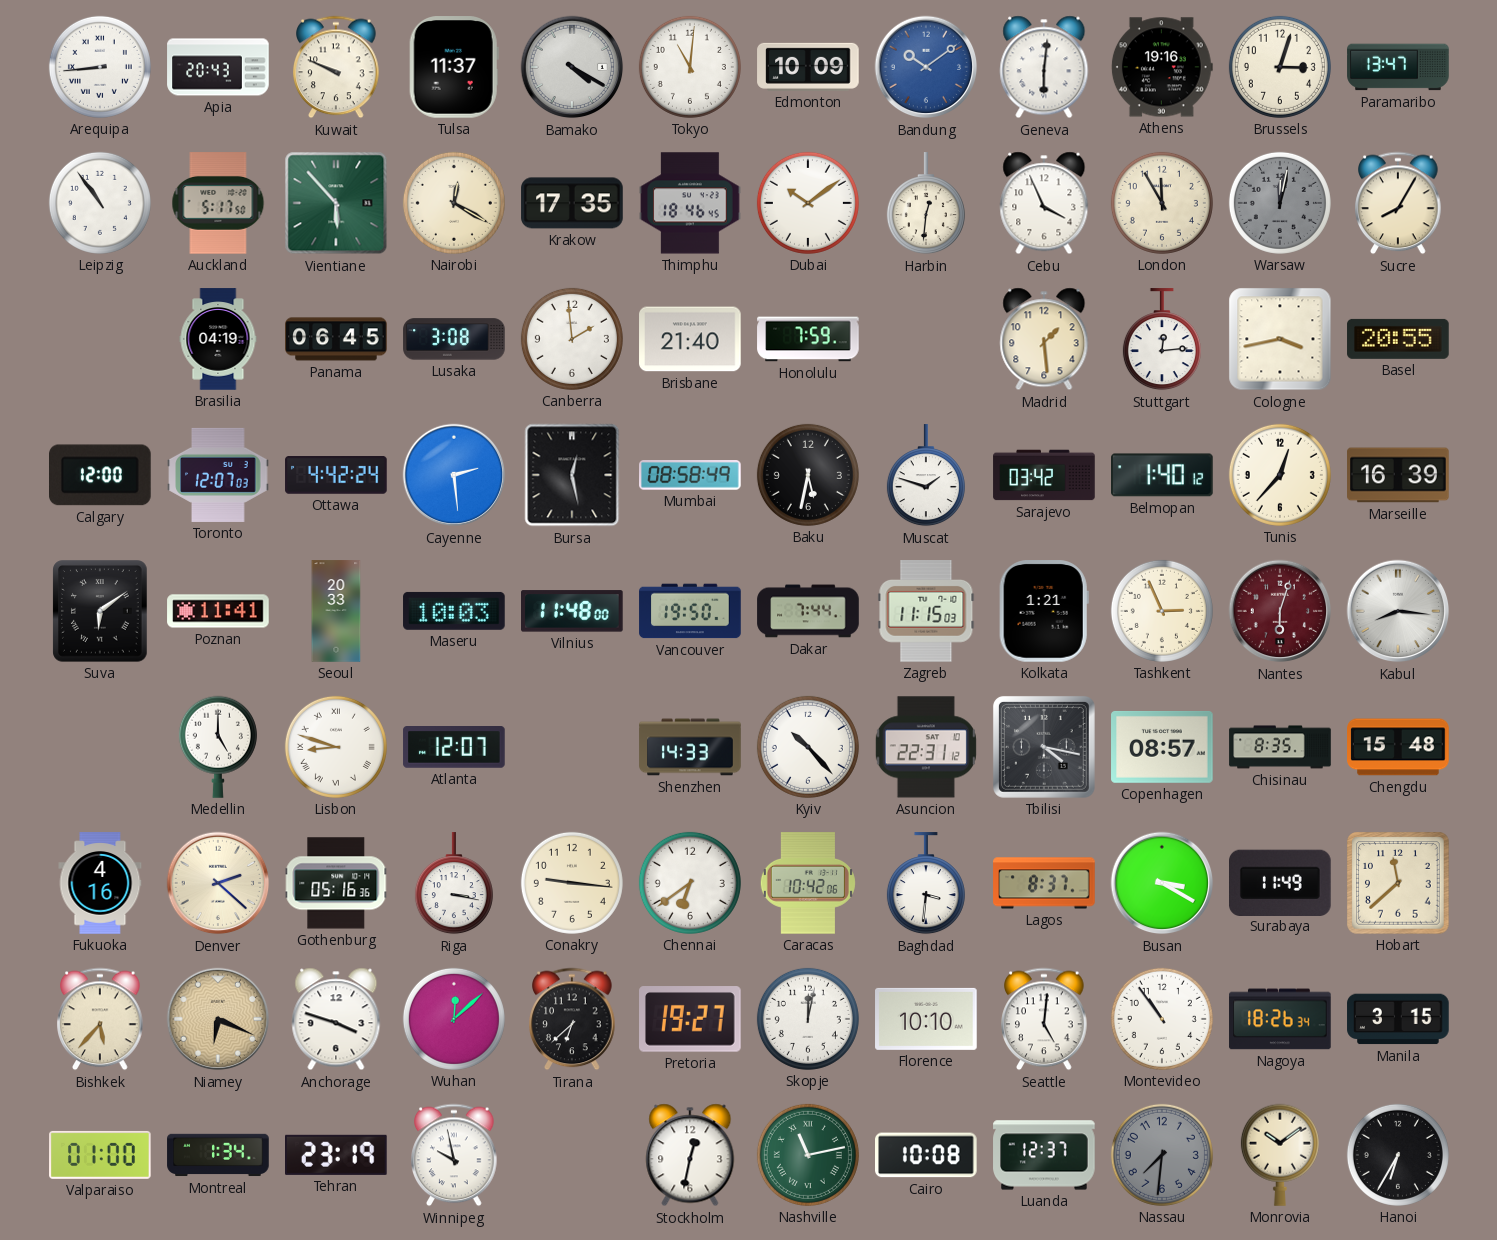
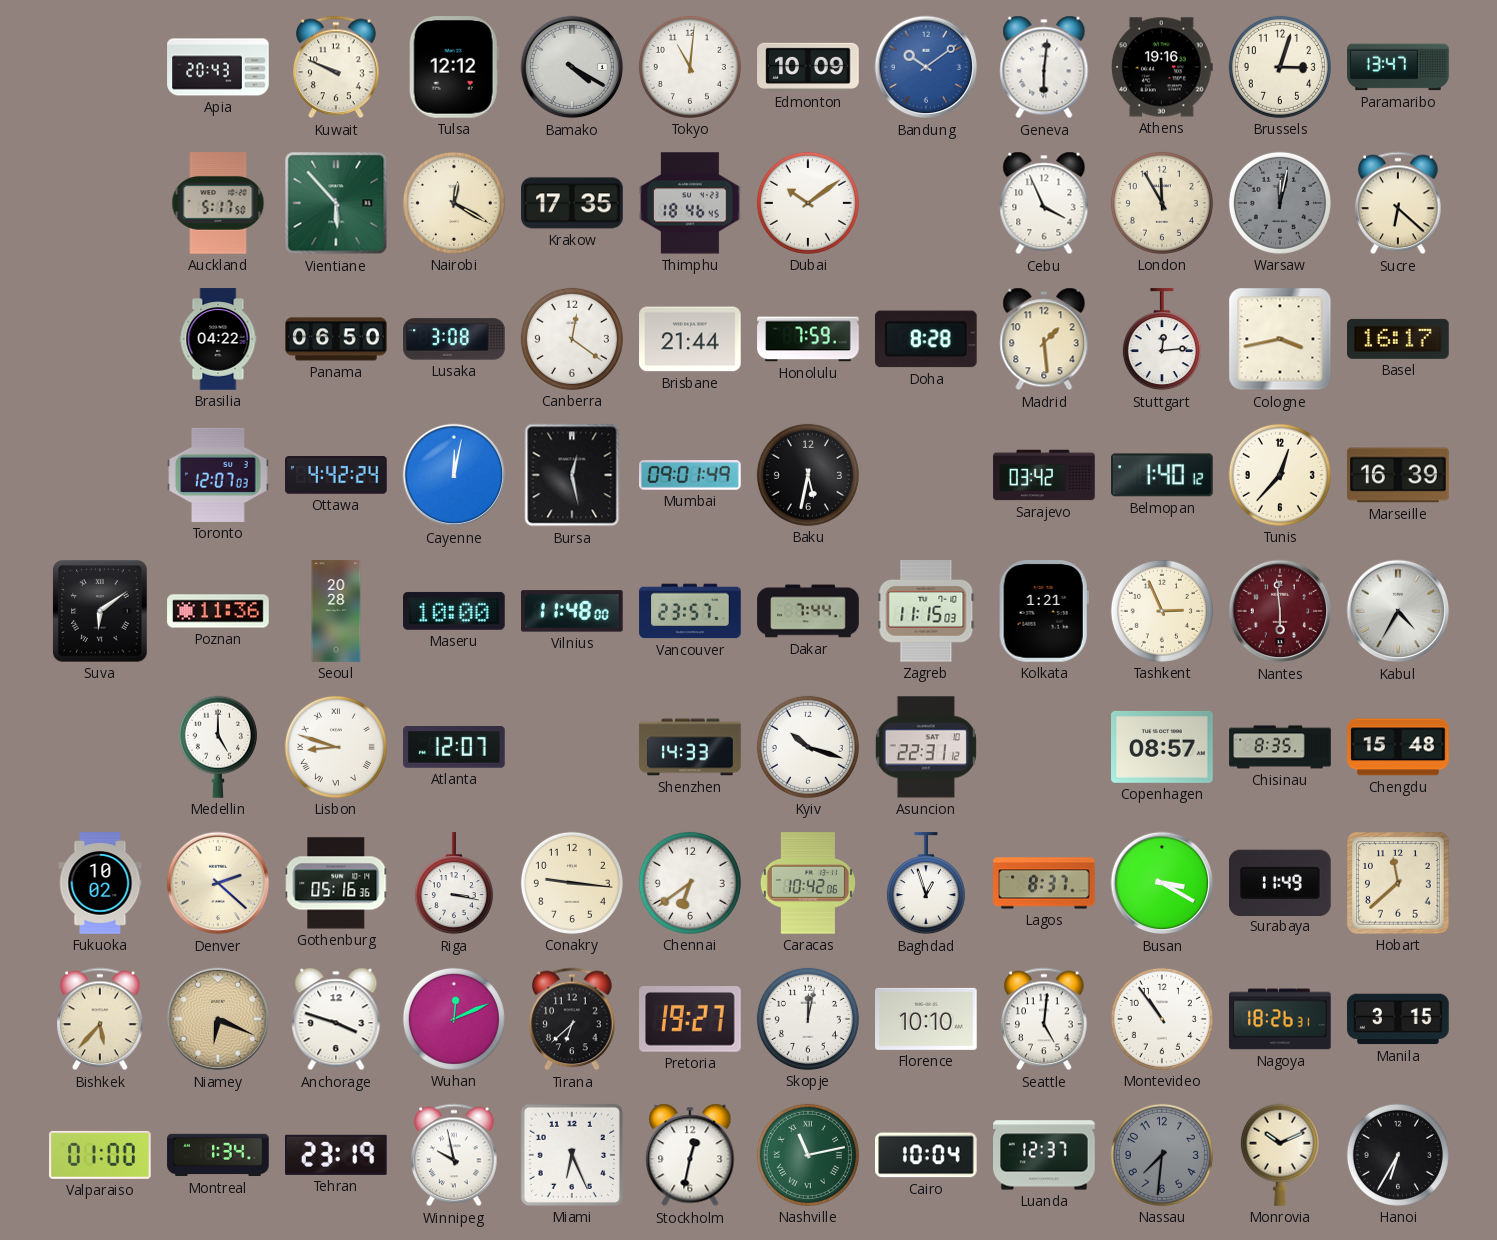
Arequipa: 8:44 -> none
Tulsa: 11:37 -> 12:12
Leipzig: 10:54 -> none
Harbin: 12:31 -> none
Sucre: 8:05 -> 6:22
Brasilia: 04:19 -> 04:22
Panama: 06:45 -> 06:50
Canberra: 1:59 -> 12:21
Brisbane: 21:40 -> 21:44
Doha: none -> 8:28
Basel: 20:55 -> 16:17
Calgary: 12:00 -> none
Cayenne: 2:29 -> 12:02
Mumbai: 08:58 -> 09:01
Muscat: 1:48 -> none
Poznan: 11:41 -> 11:36
Seoul: 20:33 -> 20:28
Maseru: 10:03 -> 10:00
Vancouver: 19:50 -> 23:57
Nantes: 6:03 -> 5:59
Kabul: 8:16 -> 4:35
Kyiv: 10:23 -> 10:18
Tbilisi: 4:17 -> none
Fukuoka: 4:16 -> 10:02
Baghdad: 3:31 -> 12:57
Wuhan: 12:08 -> 12:11
Nagoya: 18:26:34 -> 18:26:31
Miami: none -> 6:26
Cairo: 10:08 -> 10:04
Monrovia: 10:09 -> 10:11
